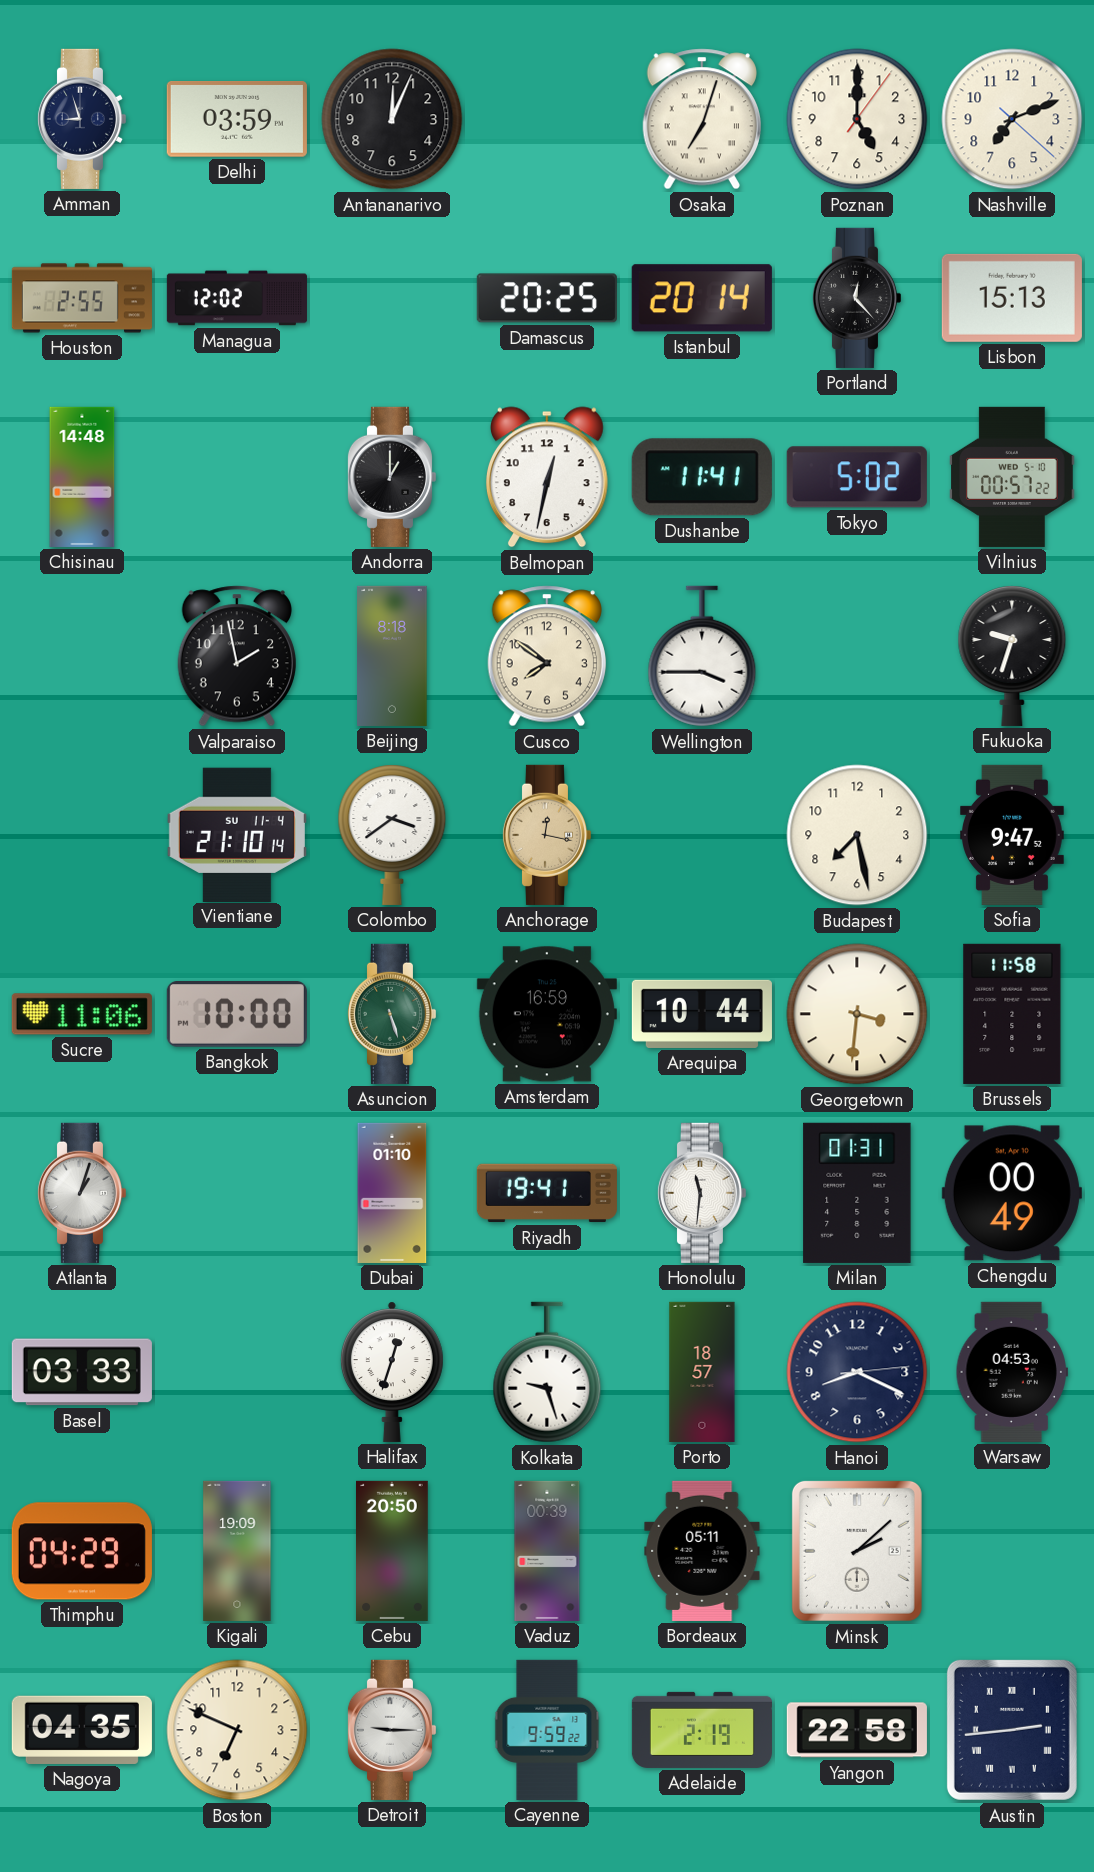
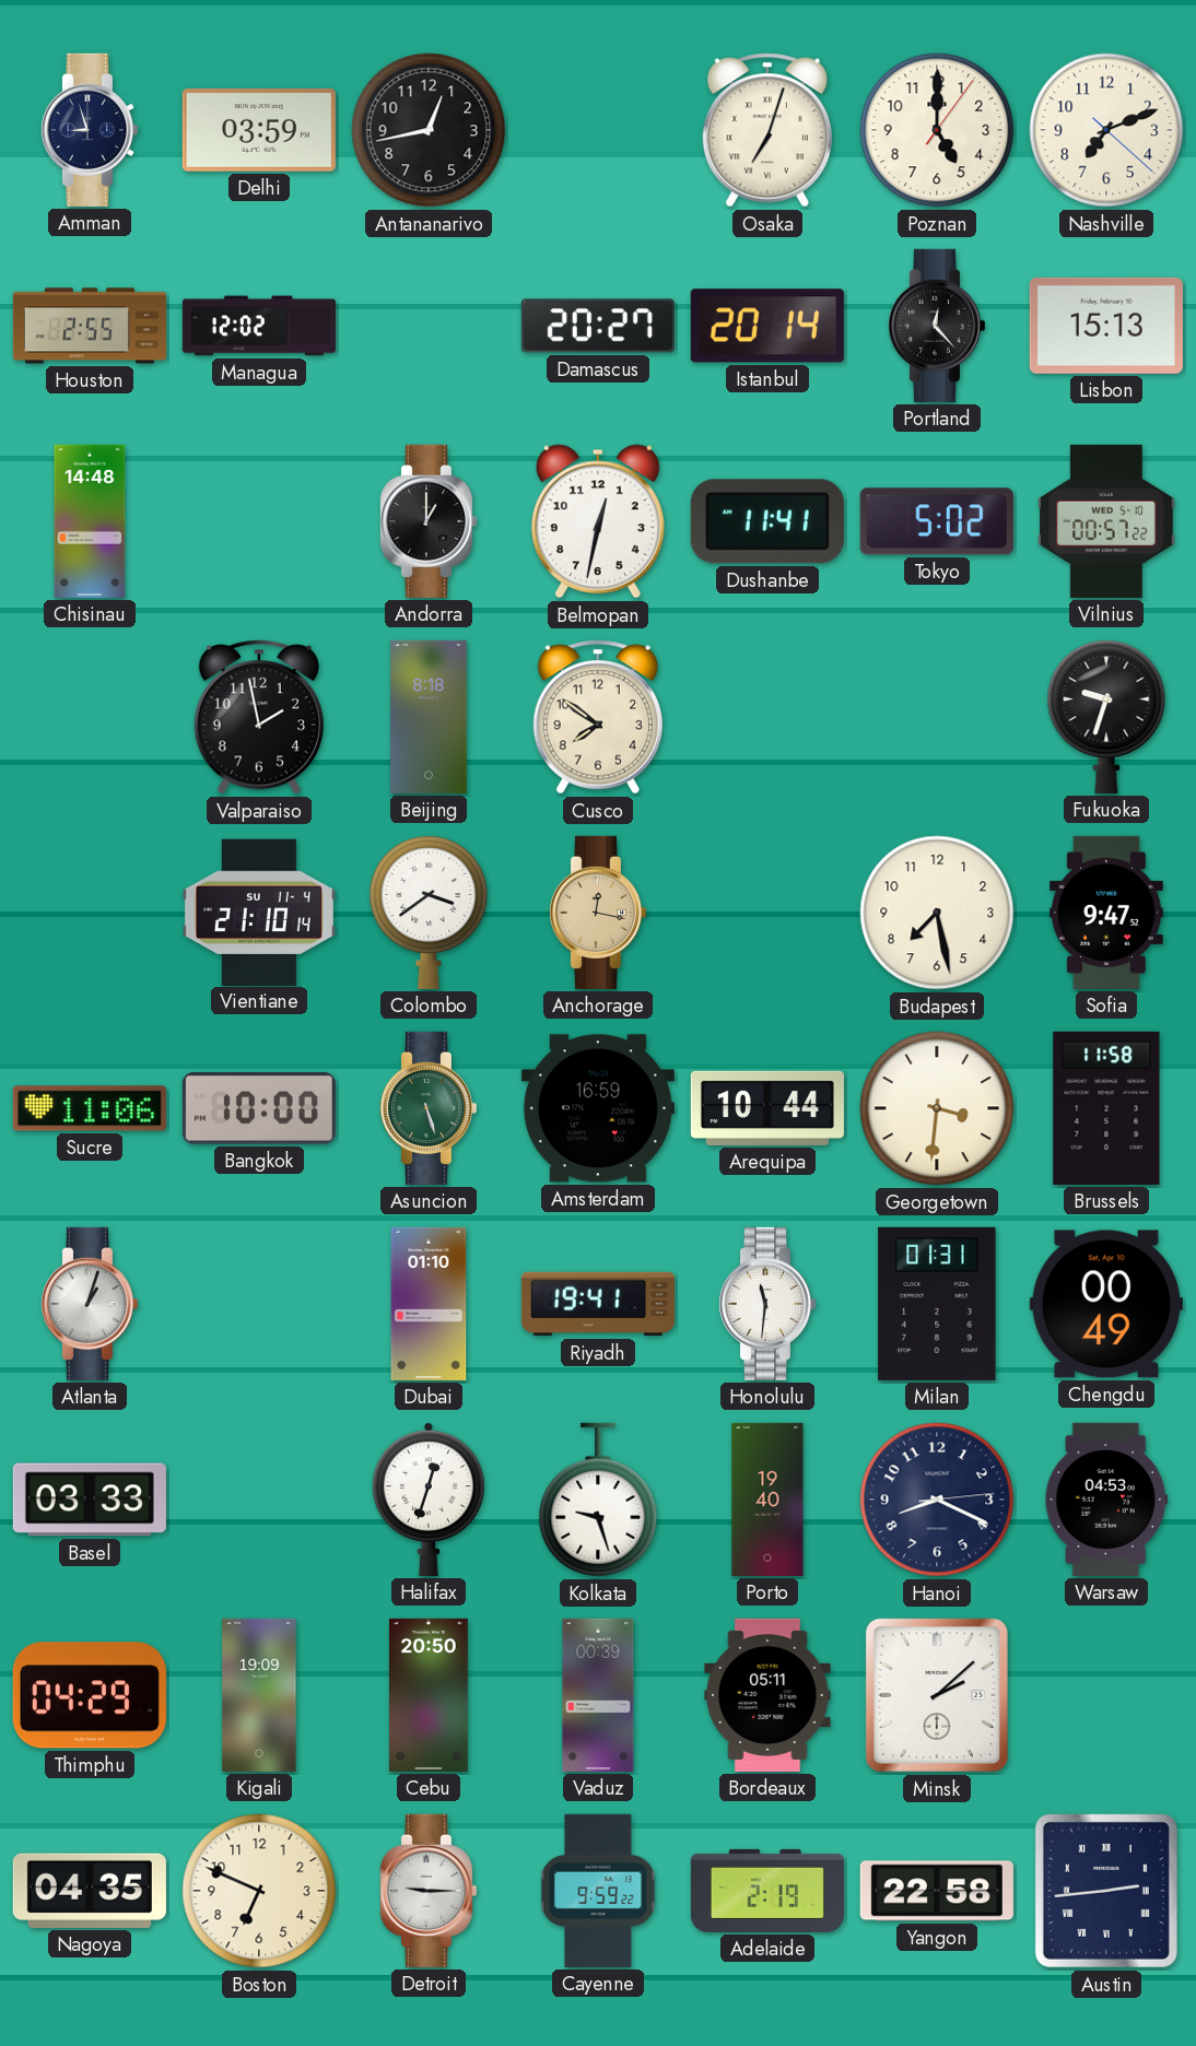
Antananarivo: 12:04 -> 12:43
Damascus: 20:25 -> 20:27
Wellington: 3:45 -> none
Porto: 18:57 -> 19:40
